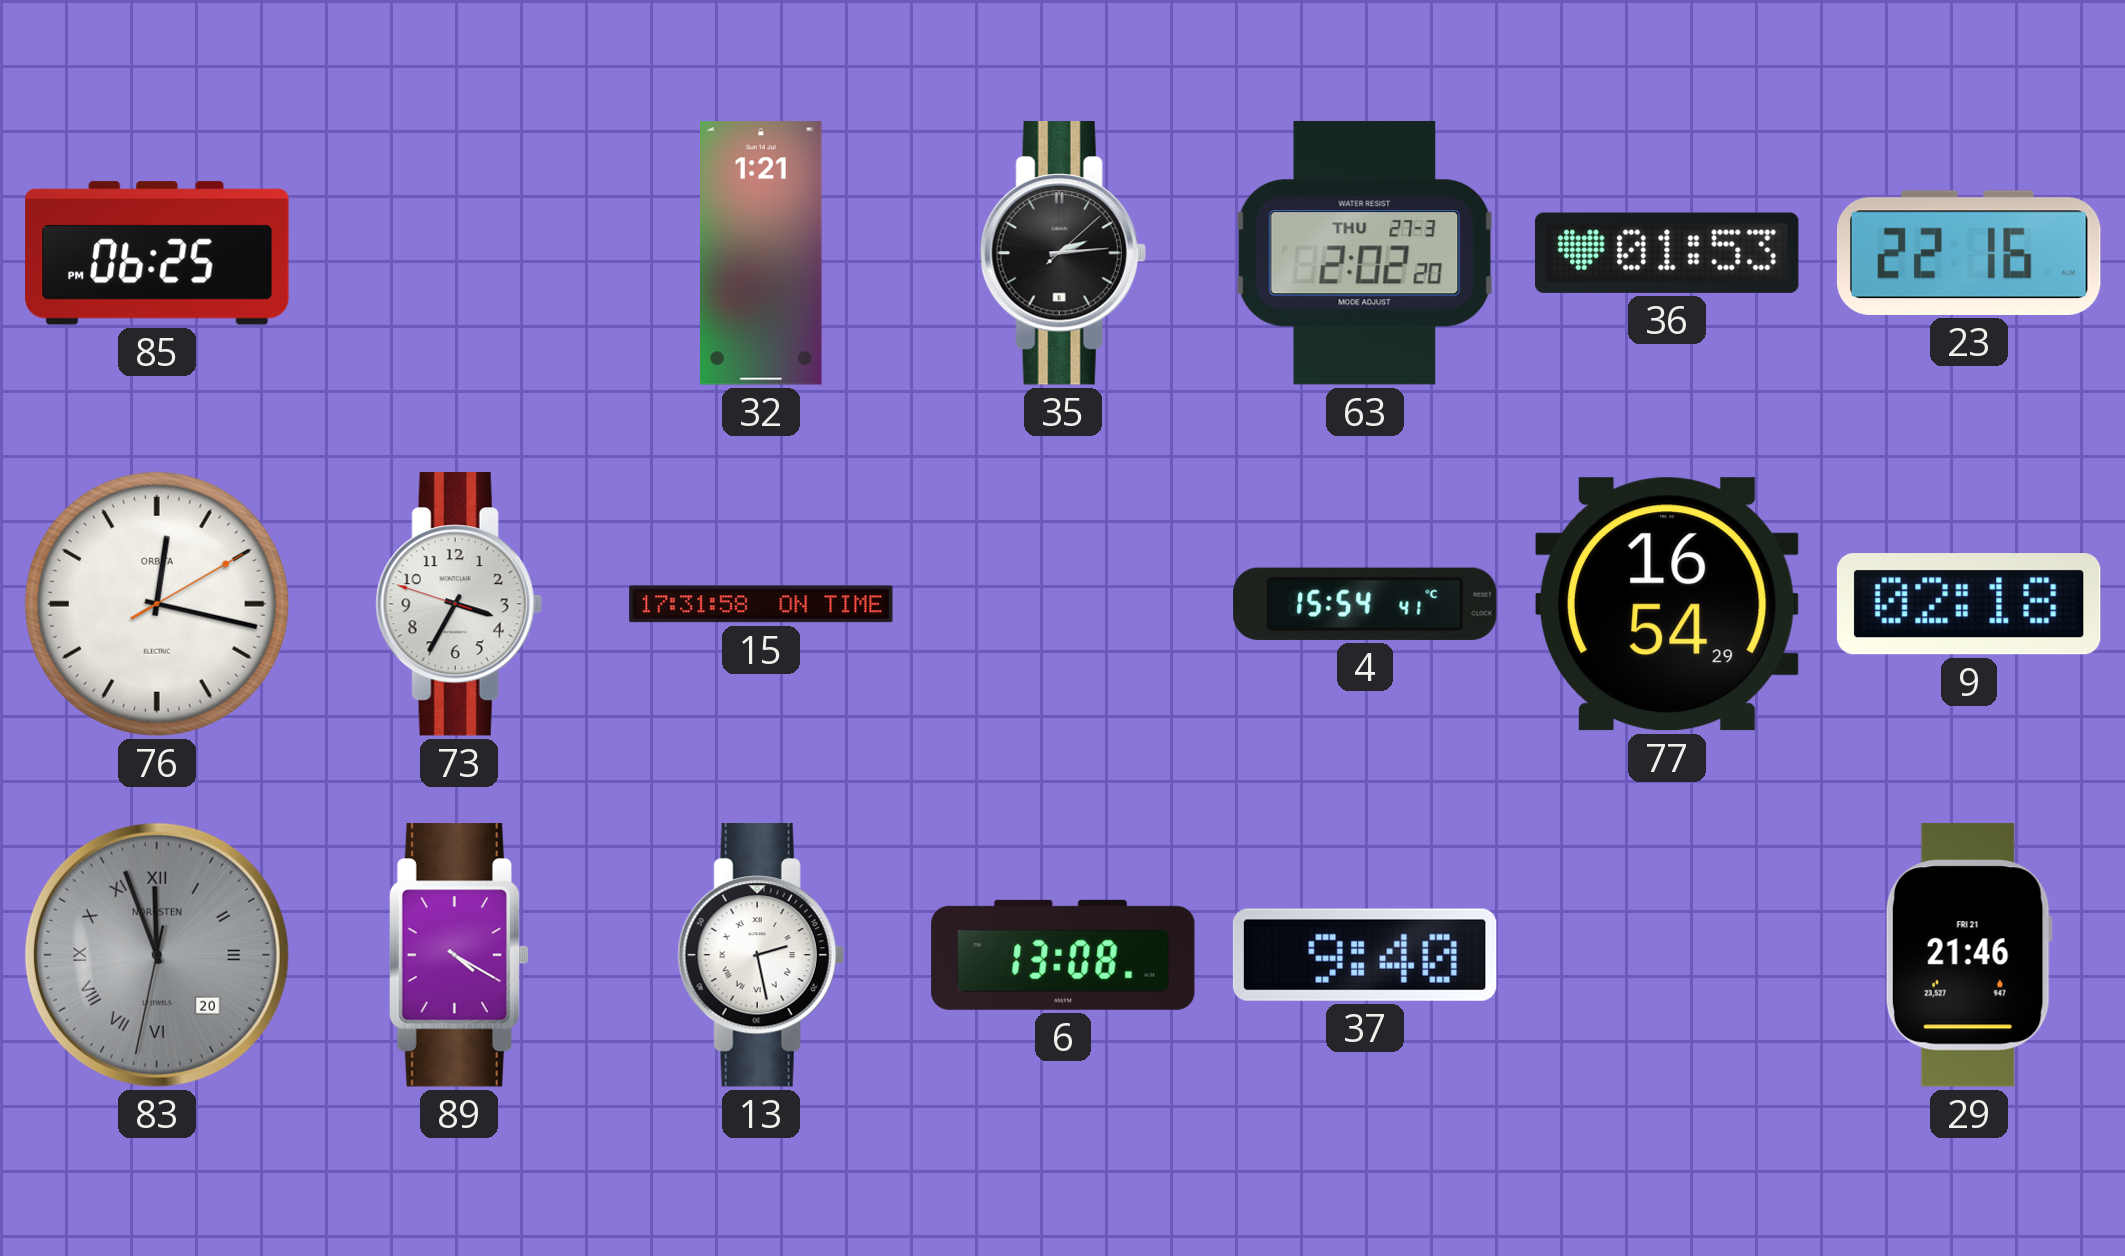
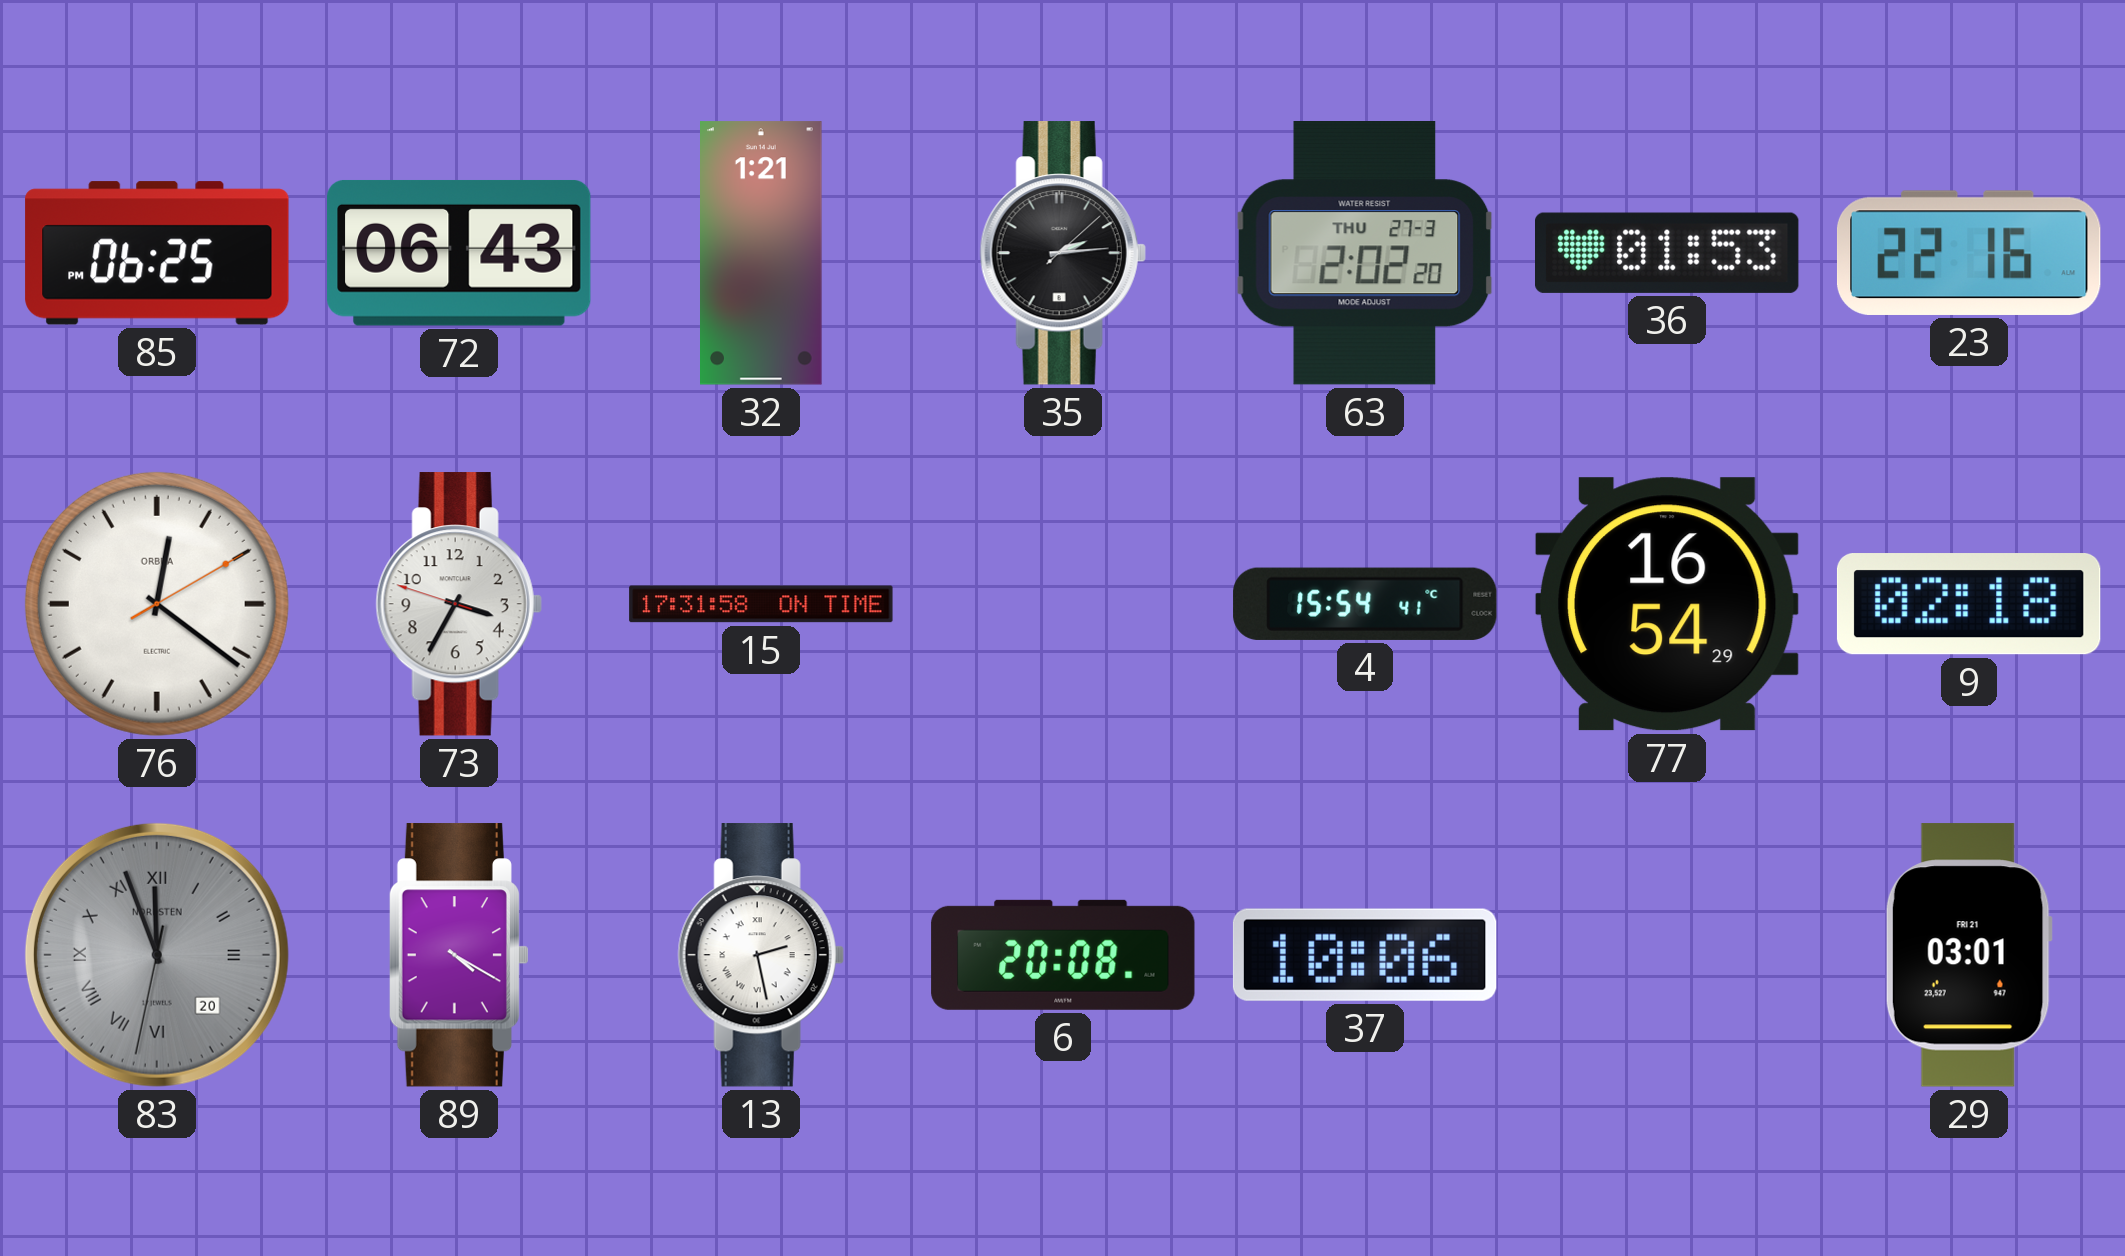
72: none -> 06:43
76: 12:17 -> 12:21
6: 13:08 -> 20:08
37: 9:40 -> 10:06
29: 21:46 -> 03:01
